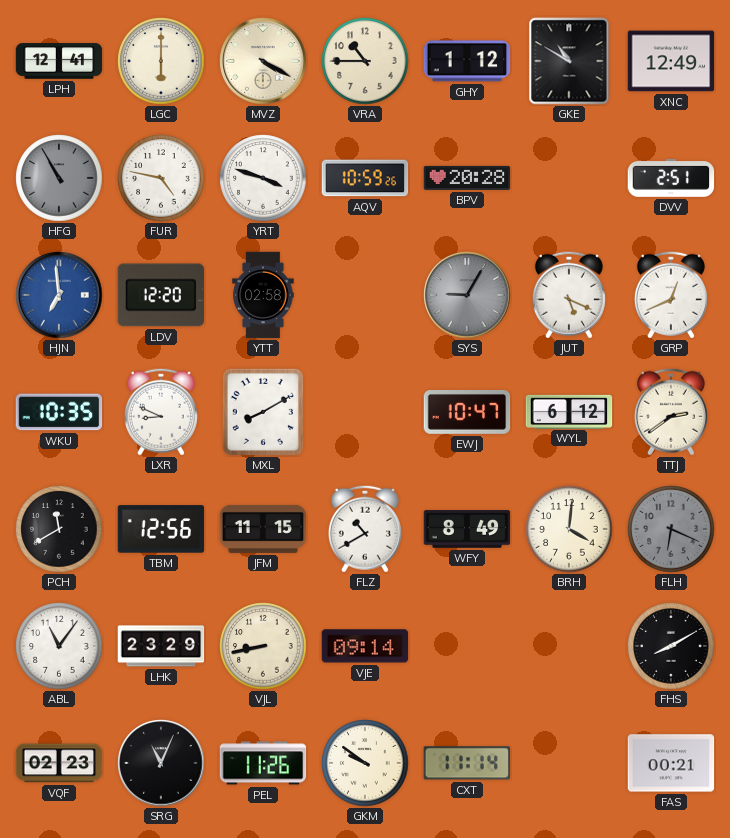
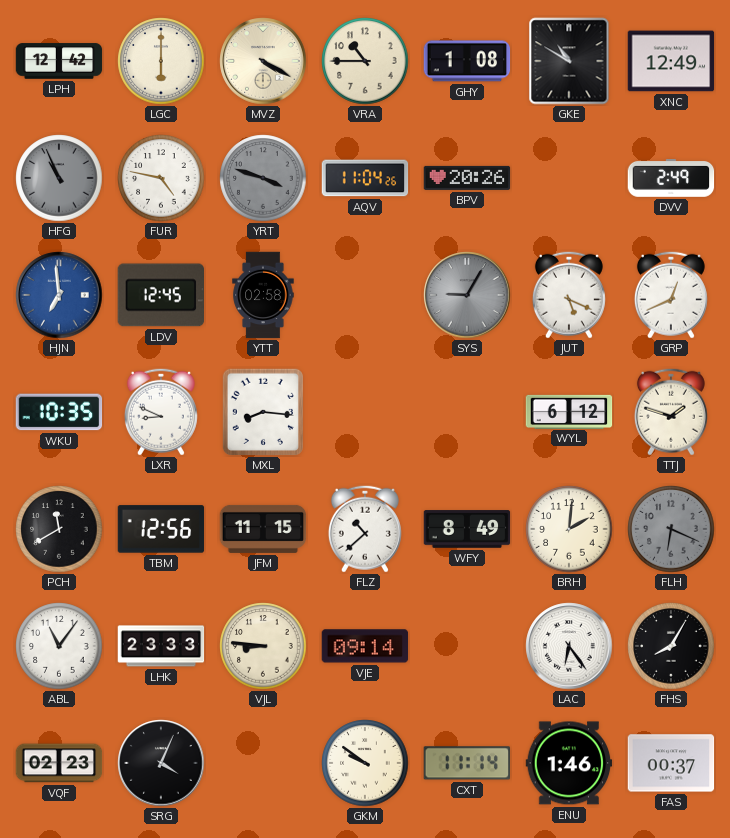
LPH: 12:41 -> 12:42
GHY: 1:12 -> 1:08
HFG: 10:55 -> 10:56
YRT dial: white -> grey
AQV: 10:59 -> 11:04
BPV: 20:28 -> 20:26
DVV: 2:51 -> 2:49
LDV: 12:20 -> 12:45
MXL: 8:10 -> 8:16
EWJ: 10:47 -> none
TTJ: 2:39 -> 1:48
FLZ: 10:40 -> 10:38
BRH: 4:01 -> 2:01
LHK: 23:29 -> 23:33
VJL: 8:43 -> 8:46
LAC: none -> 6:24
FHS: 8:10 -> 8:05
SRG: 11:04 -> 4:04
PEL: 11:26 -> none
ENU: none -> 1:46
FAS: 00:21 -> 00:37
